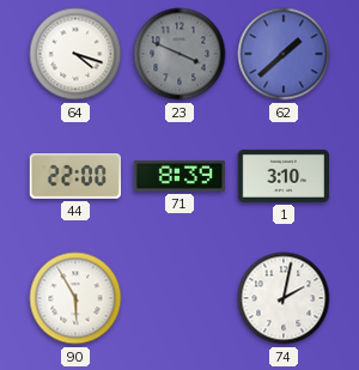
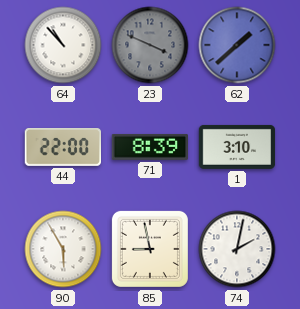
64: 4:18 -> 10:53
85: none -> 8:58
